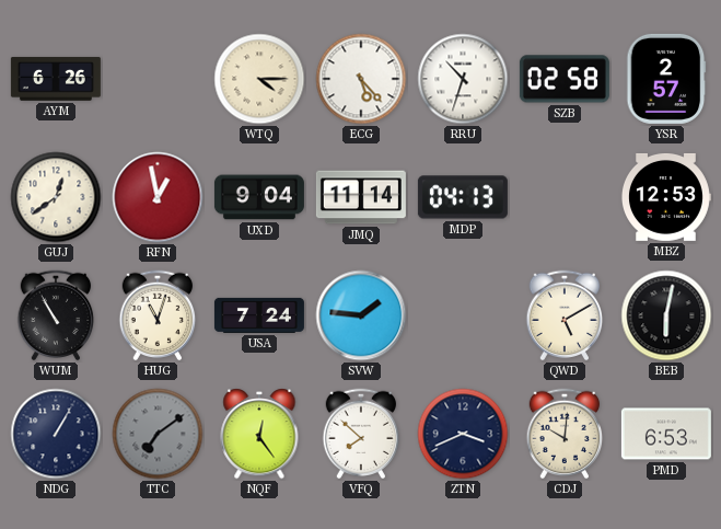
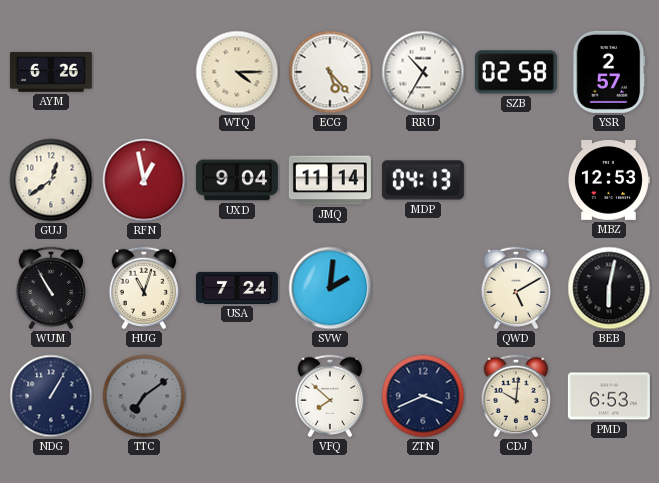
RRU: 10:33 -> 10:35
SVW: 1:46 -> 2:01
NQF: 12:24 -> none
